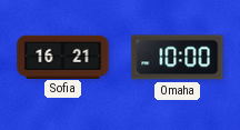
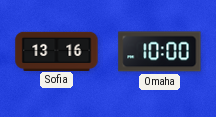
Sofia: 16:21 -> 13:16
